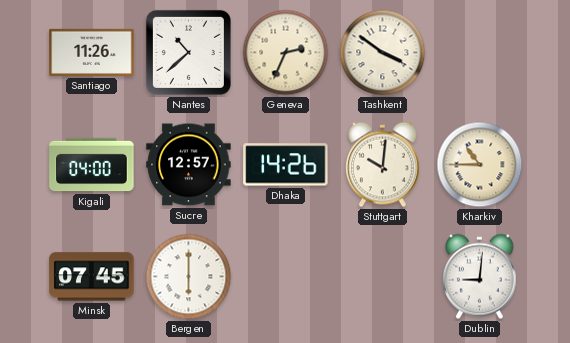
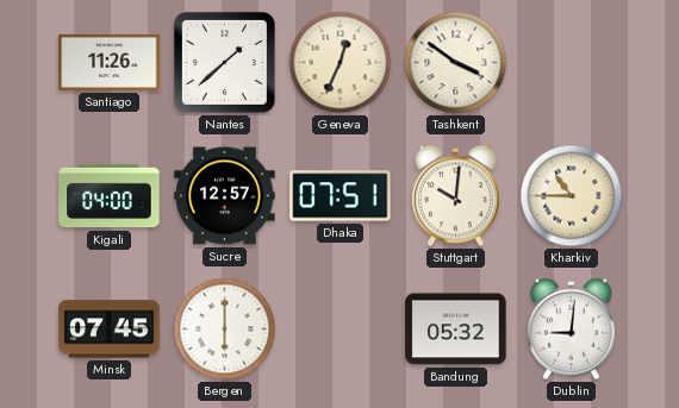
Nantes: 10:38 -> 1:38
Geneva: 2:34 -> 12:34
Dhaka: 14:26 -> 07:51
Bandung: none -> 05:32
